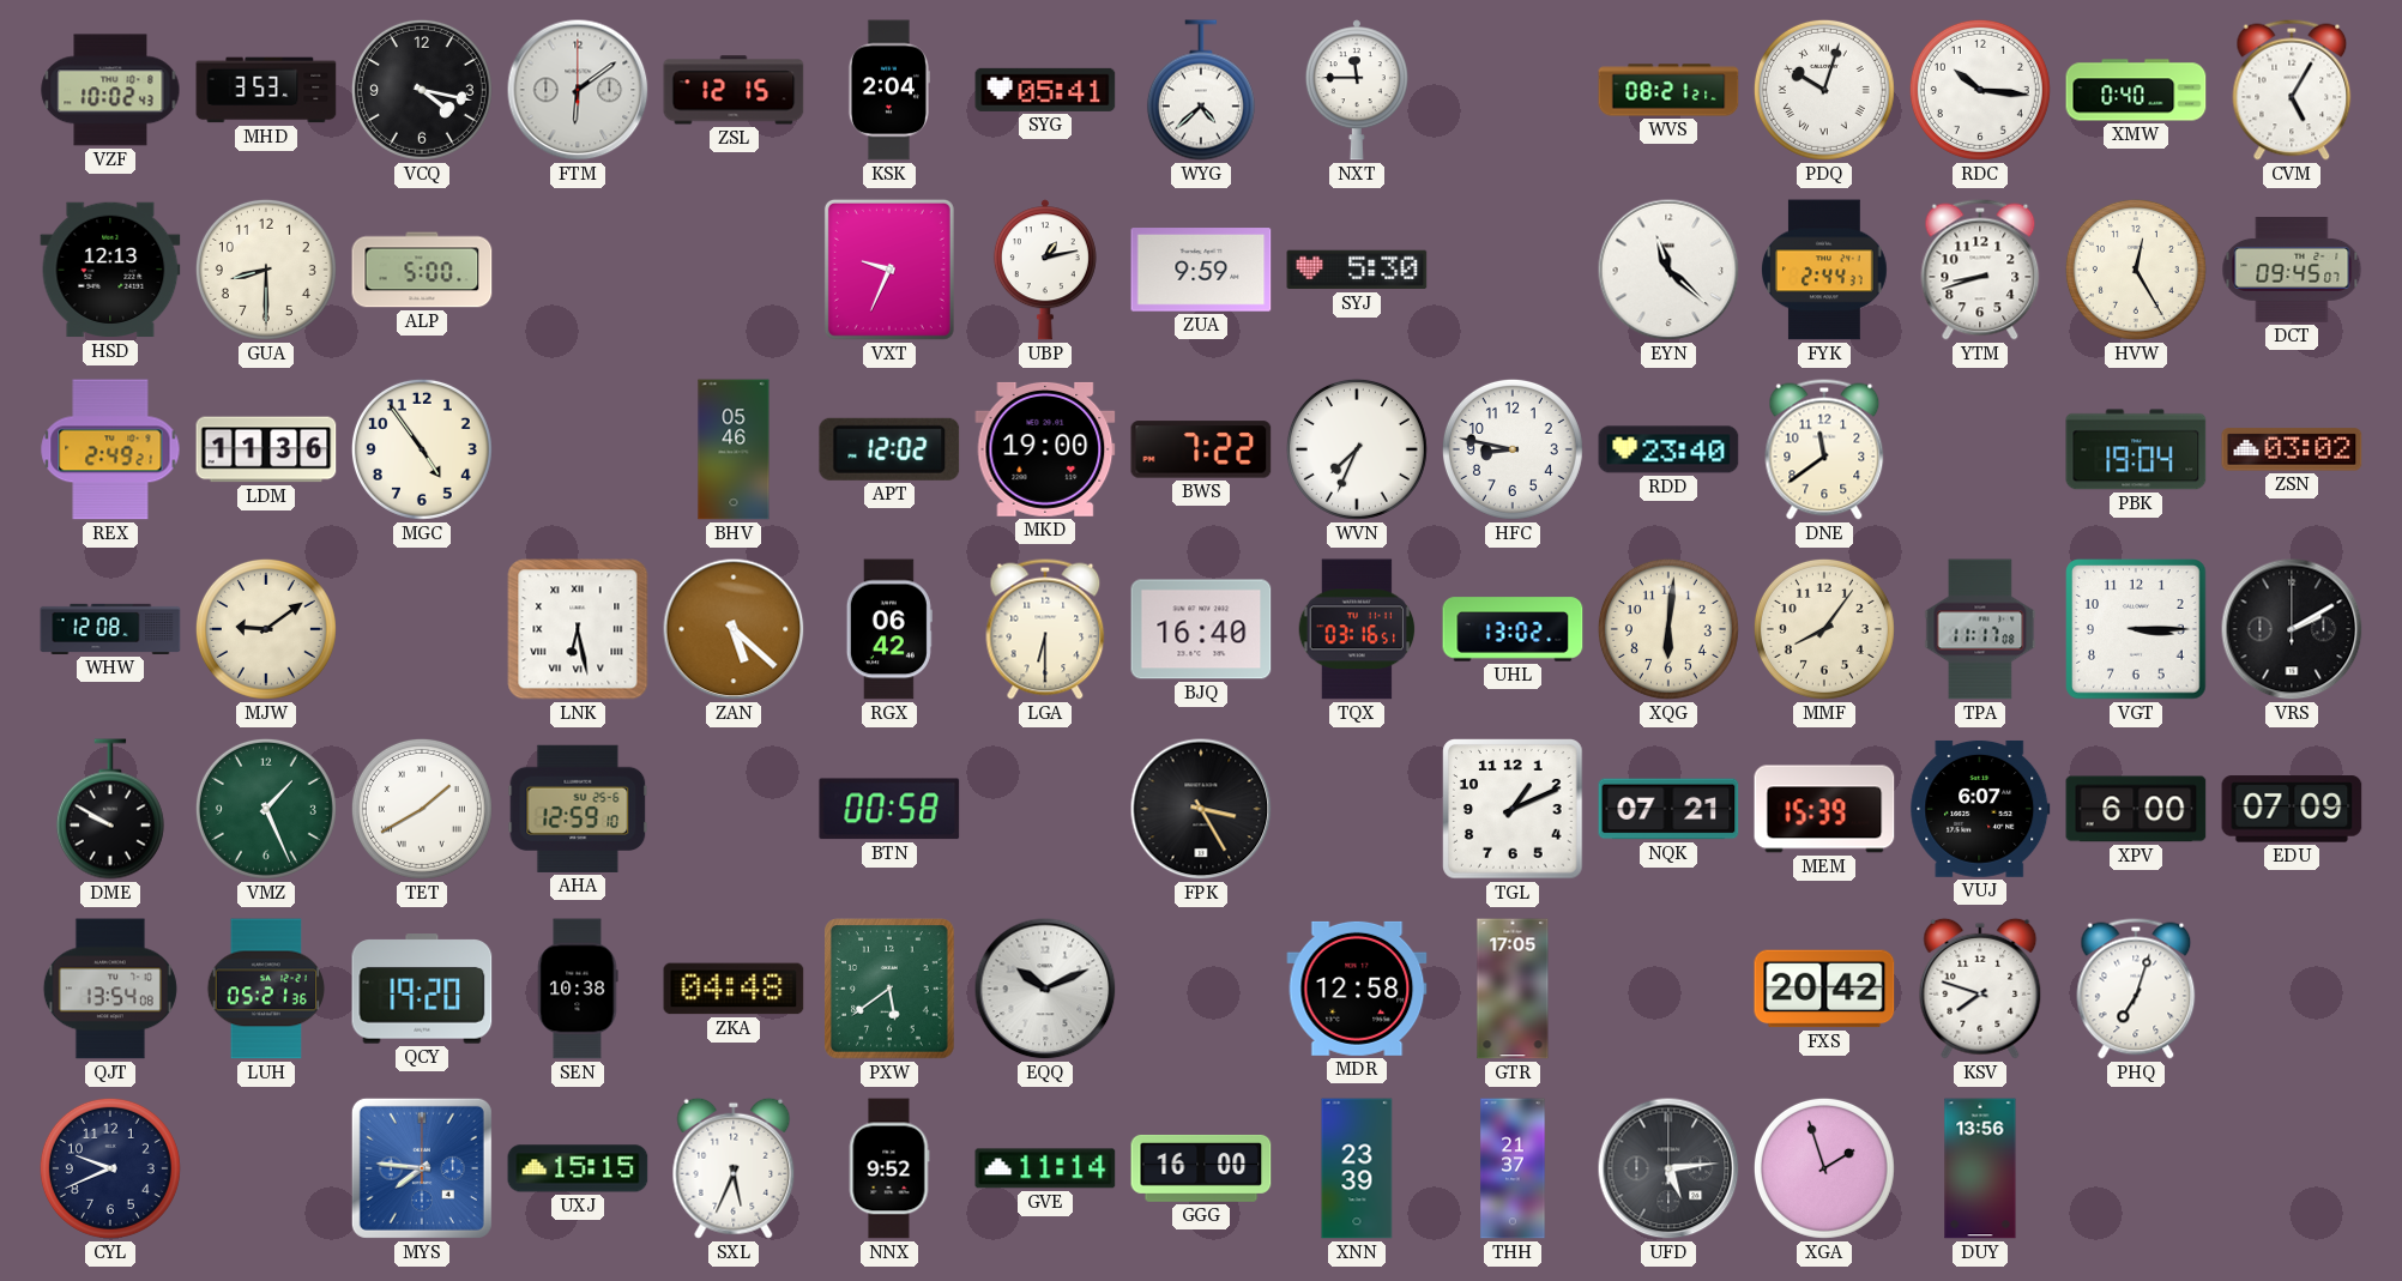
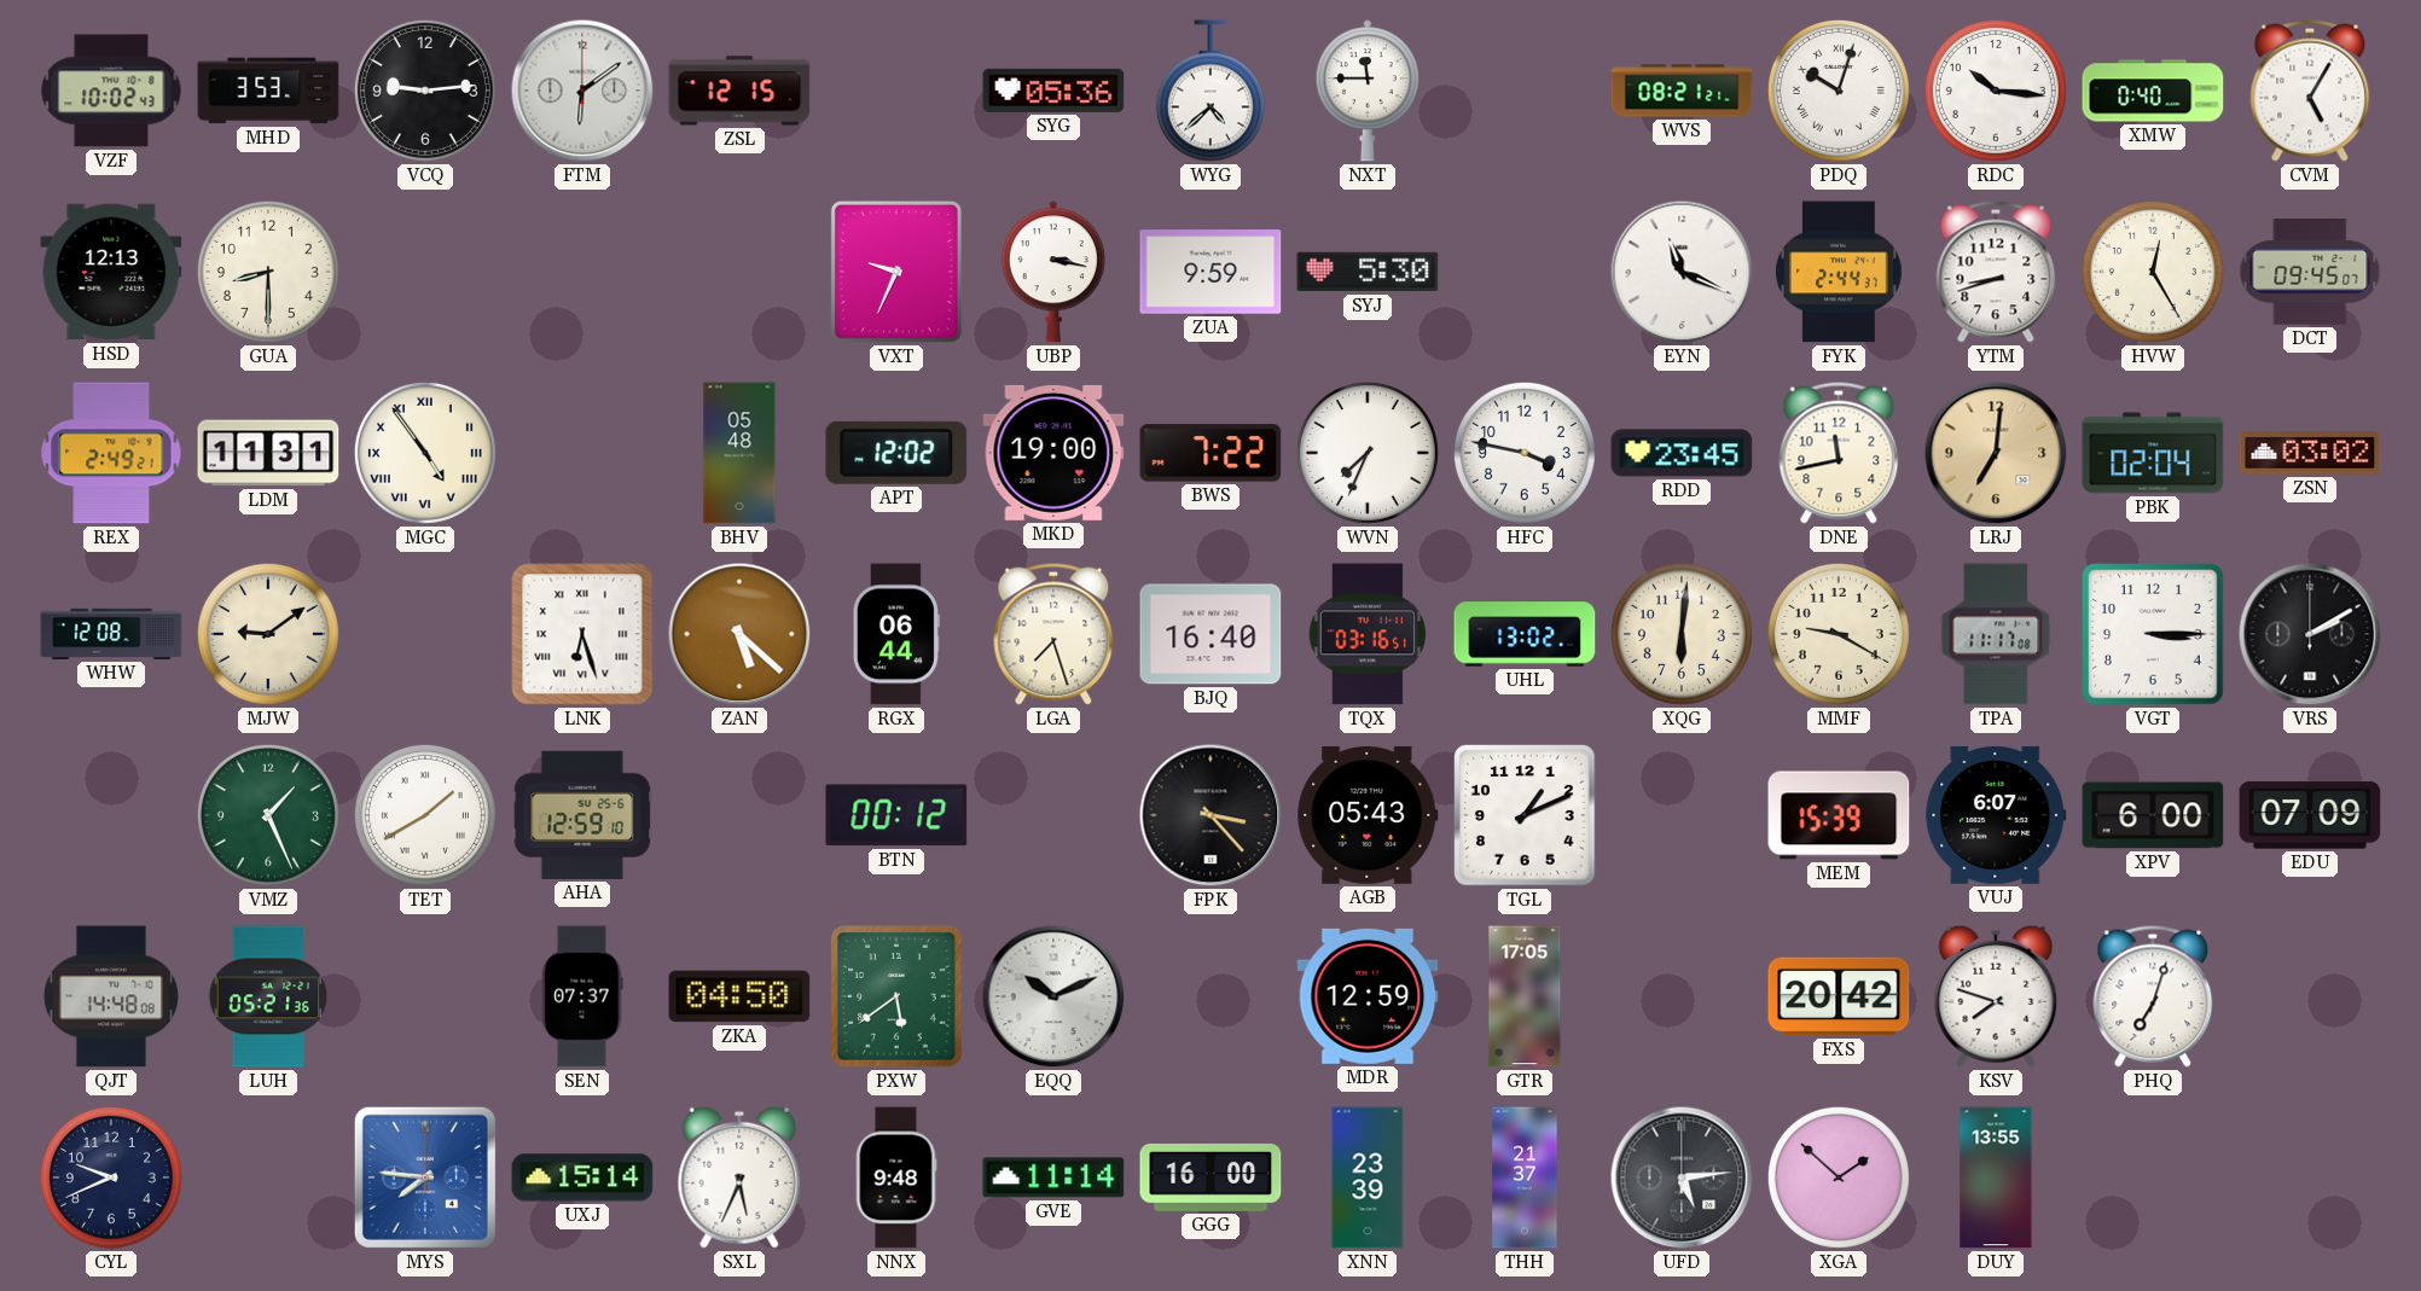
VCQ: 4:17 -> 9:14
KSK: 2:04 -> none
SYG: 05:41 -> 05:36
ALP: 5:00 -> none
UBP: 1:13 -> 3:17
EYN: 11:22 -> 11:19
LDM: 11:36 -> 11:31
MGC numerals: Arabic -> Roman
BHV: 05:46 -> 05:48
HFC: 8:47 -> 3:47
RDD: 23:40 -> 23:45
DNE: 11:39 -> 11:43
LRJ: none -> 7:01
PBK: 19:04 -> 02:04
LNK: 6:28 -> 6:27
RGX: 06:42 -> 06:44
LGA: 6:30 -> 7:27
MMF: 8:06 -> 9:20
DME: 9:50 -> none
BTN: 00:58 -> 00:12
FPK: 3:25 -> 3:23
AGB: none -> 05:43
NQK: 07:21 -> none
QJT: 13:54 -> 14:48
QCY: 19:20 -> none
SEN: 10:38 -> 07:37
ZKA: 04:48 -> 04:50
MDR: 12:58 -> 12:59
UXJ: 15:15 -> 15:14
NNX: 9:52 -> 9:48
XGA: 1:57 -> 1:52
DUY: 13:56 -> 13:55
